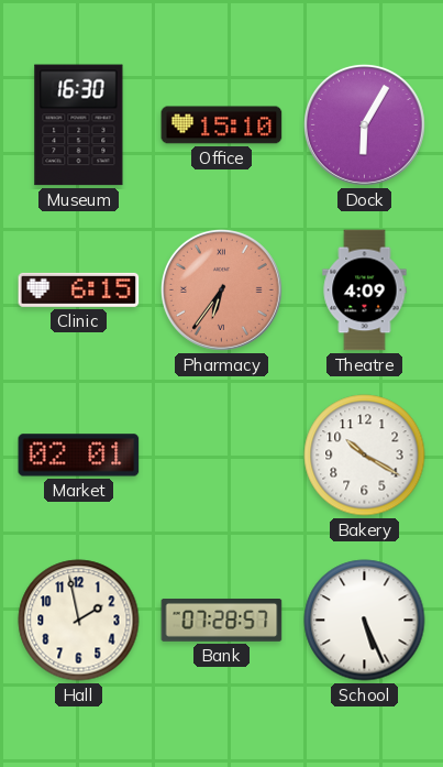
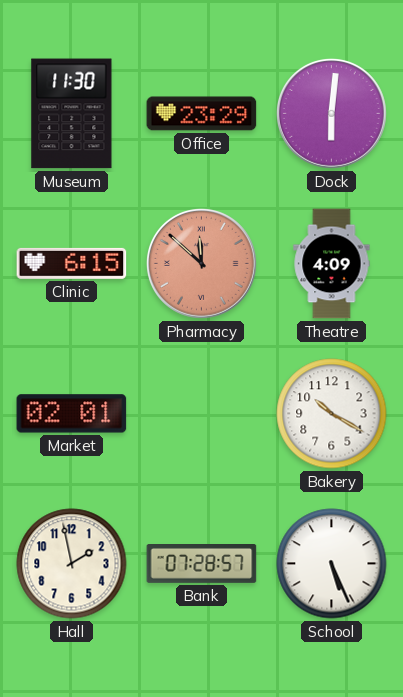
Museum: 16:30 -> 11:30
Office: 15:10 -> 23:29
Dock: 6:05 -> 6:01
Pharmacy: 6:36 -> 11:52
